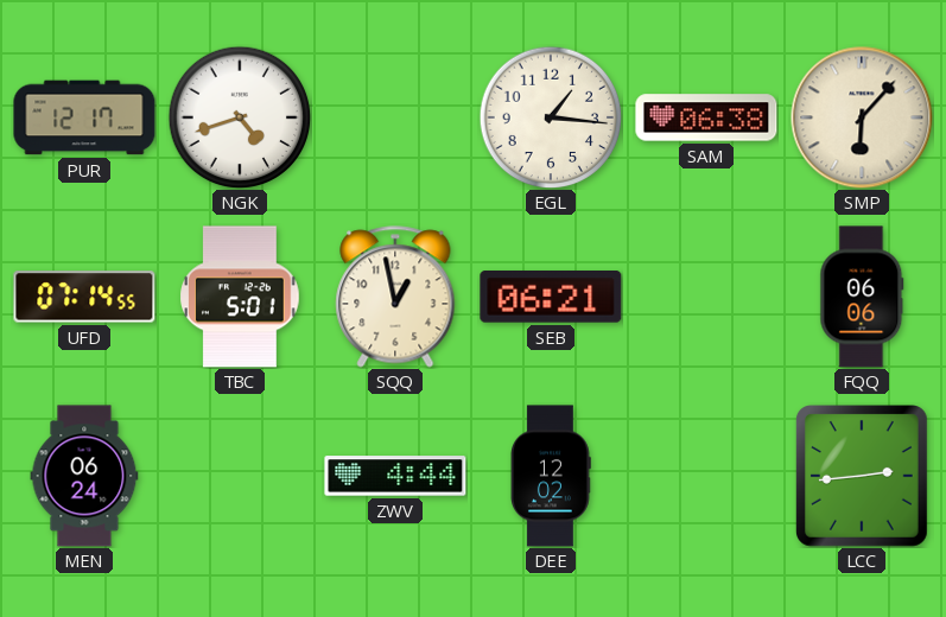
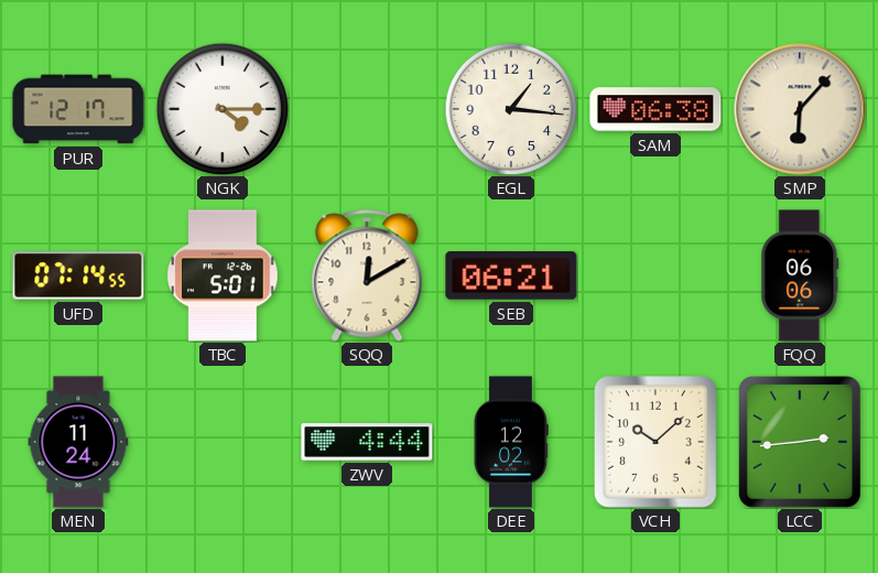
NGK: 4:42 -> 4:15
SQQ: 12:58 -> 12:10
MEN: 06:24 -> 11:24
VCH: none -> 10:08
